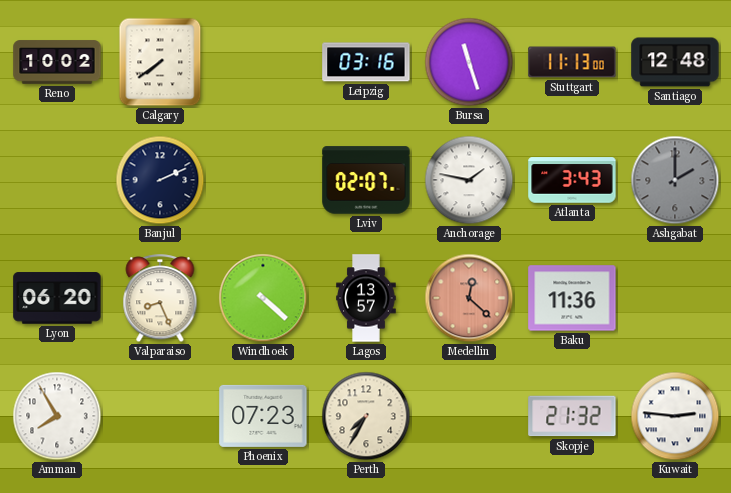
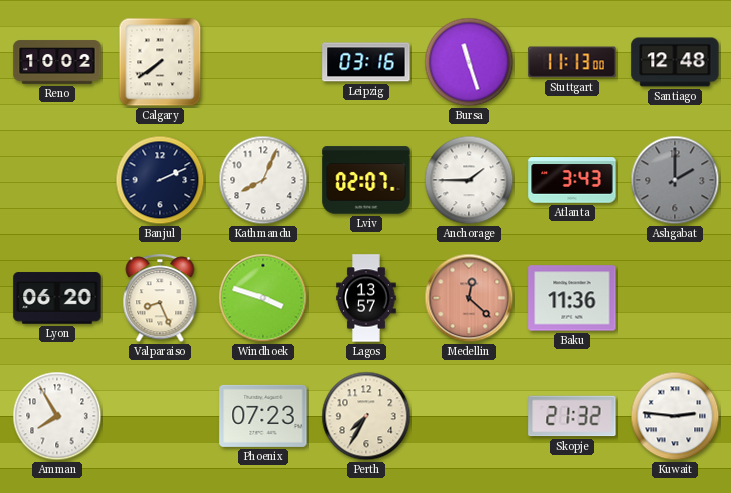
Kathmandu: none -> 8:04
Anchorage: 1:47 -> 1:45
Windhoek: 4:22 -> 3:48
